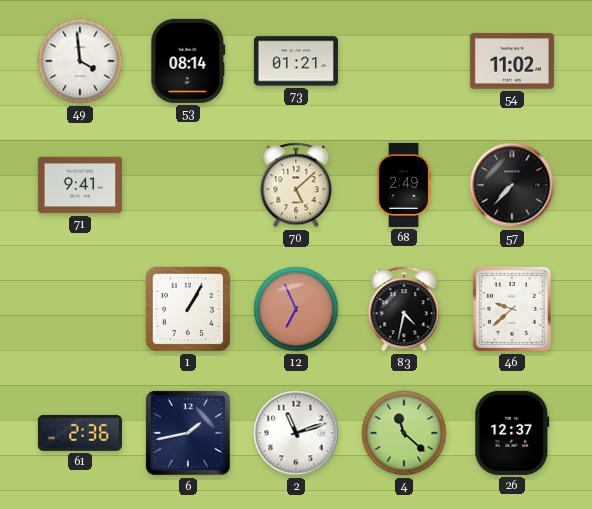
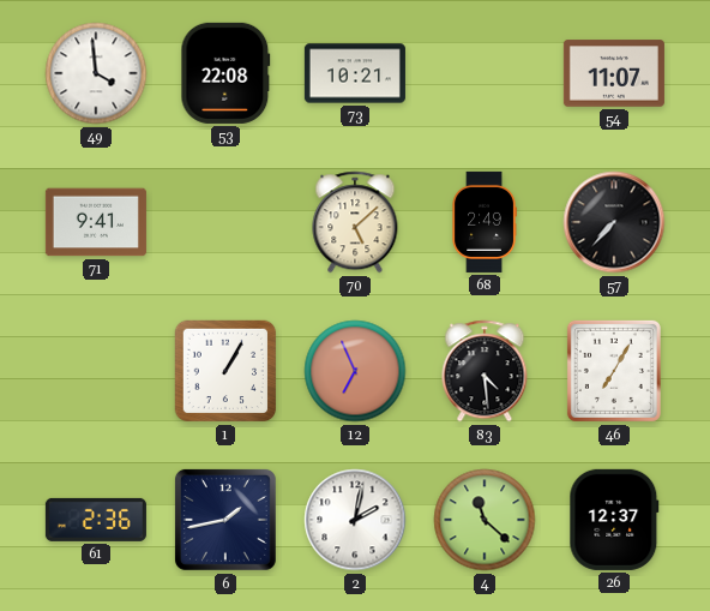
53: 08:14 -> 22:08
73: 01:21 -> 10:21
54: 11:02 -> 11:07
83: 4:32 -> 4:29
46: 9:38 -> 7:05
2: 11:12 -> 2:02
